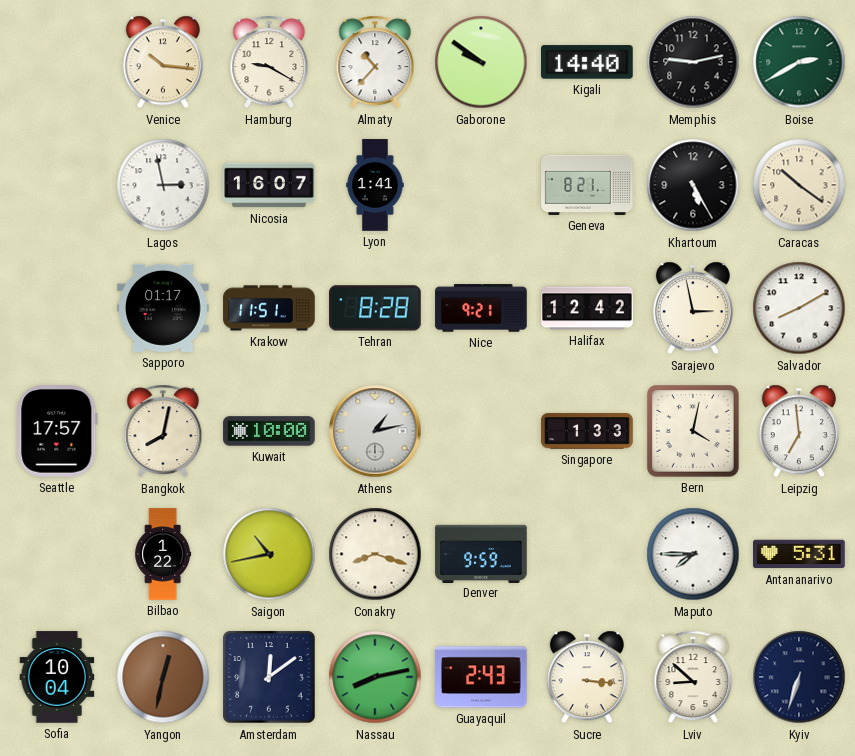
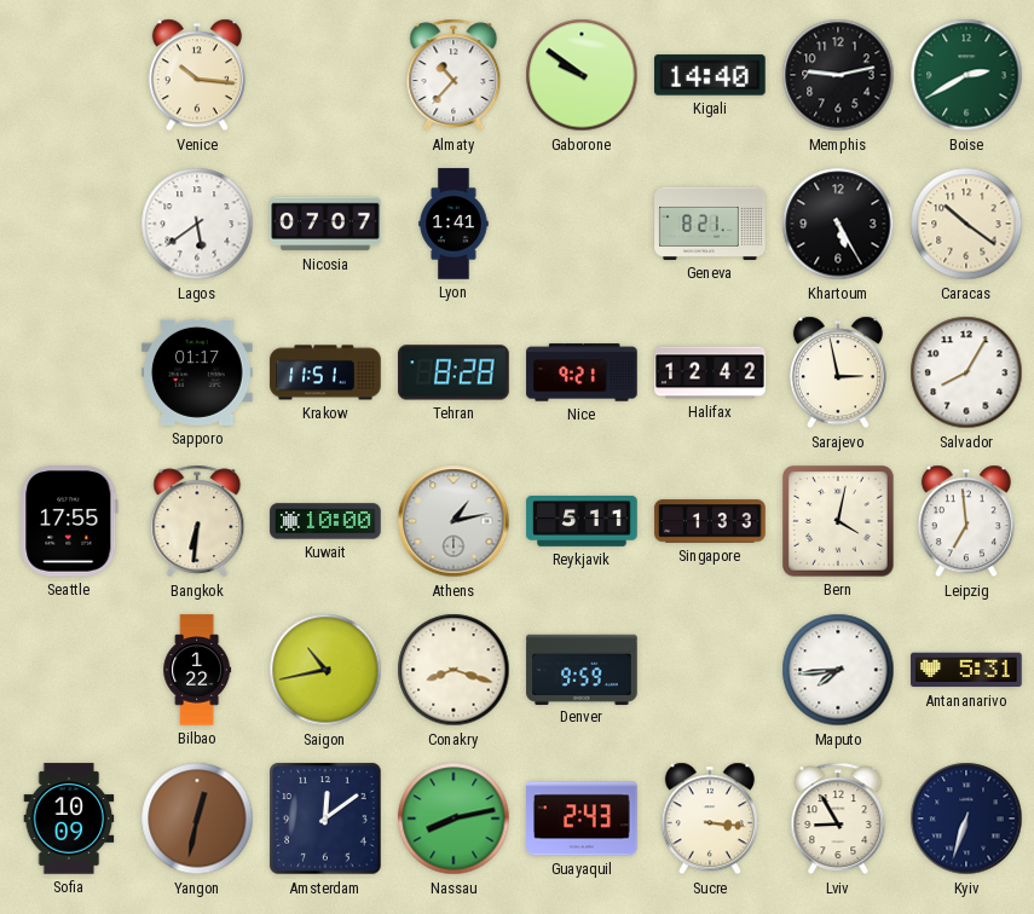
Hamburg: 9:20 -> none
Lagos: 2:58 -> 5:39
Nicosia: 16:07 -> 07:07
Salvador: 8:10 -> 8:05
Seattle: 17:57 -> 17:55
Bangkok: 8:02 -> 6:31
Reykjavik: none -> 5:11
Maputo: 7:45 -> 7:44
Sofia: 10:04 -> 10:09
Lviv: 8:52 -> 8:55
